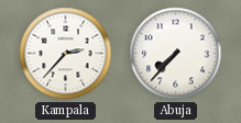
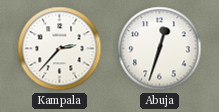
Abuja: 7:37 -> 12:33
